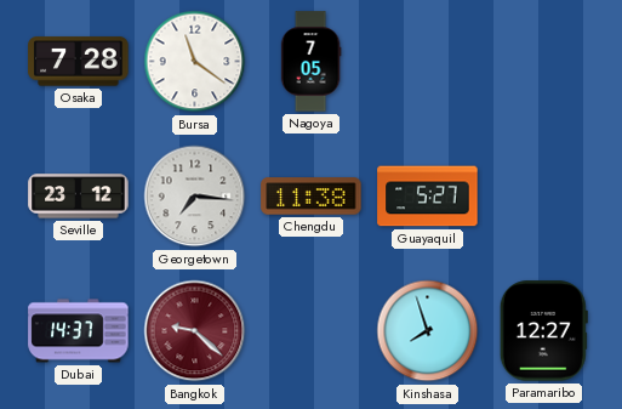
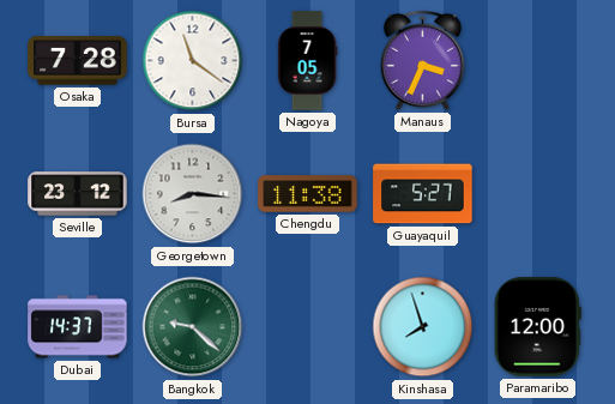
Manaus: none -> 3:34
Georgetown: 7:16 -> 8:16
Bangkok dial: burgundy -> green
Paramaribo: 12:27 -> 12:00
